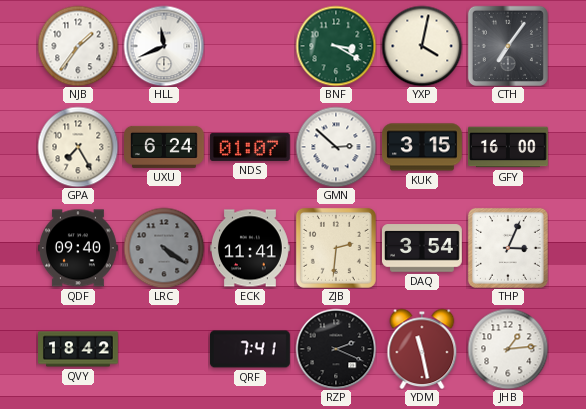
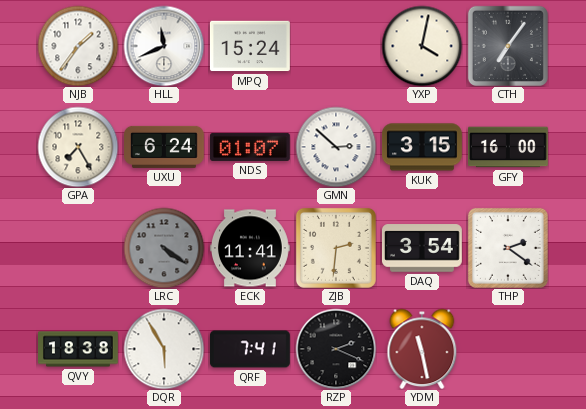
MPQ: none -> 15:24
BNF: 3:20 -> none
QDF: 09:40 -> none
THP: 3:04 -> 2:21
QVY: 18:42 -> 18:38
DQR: none -> 5:55
JHB: 1:14 -> none
